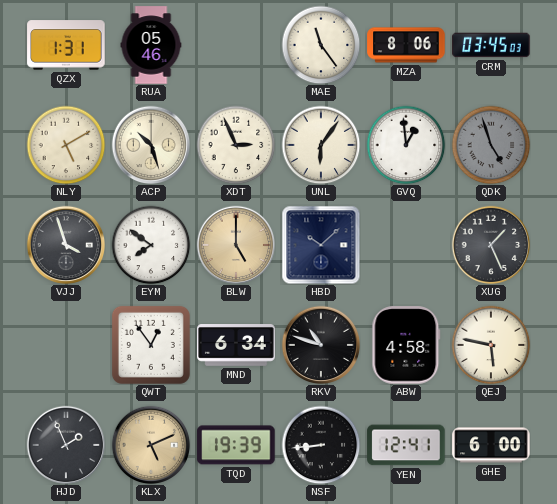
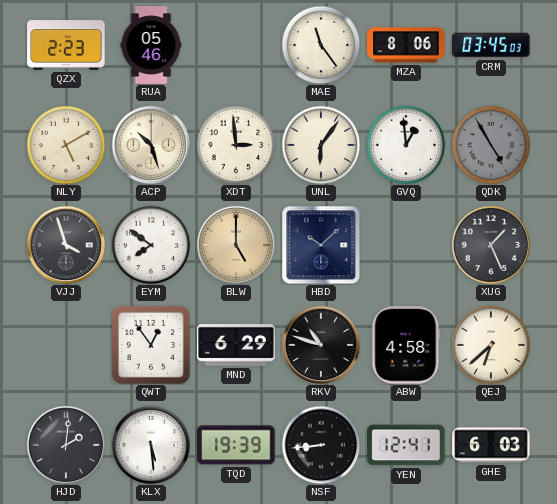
QZX: 1:31 -> 2:23
XDT: 2:56 -> 2:59
QDK: 4:57 -> 4:55
MND: 6:34 -> 6:29
QEJ: 5:47 -> 6:38
HJD: 1:56 -> 2:01
KLX: 5:11 -> 5:29
KLX dial: champagne -> white
GHE: 6:00 -> 6:03
